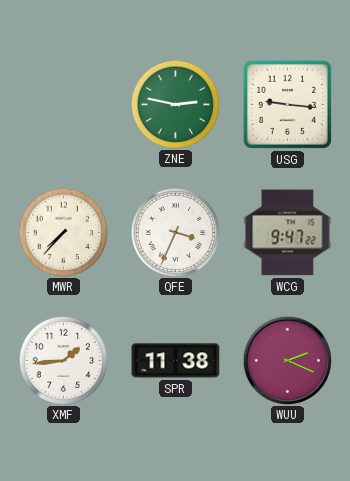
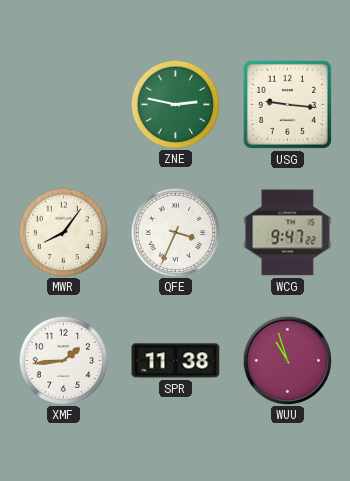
MWR: 7:37 -> 8:06
WUU: 2:19 -> 10:57
